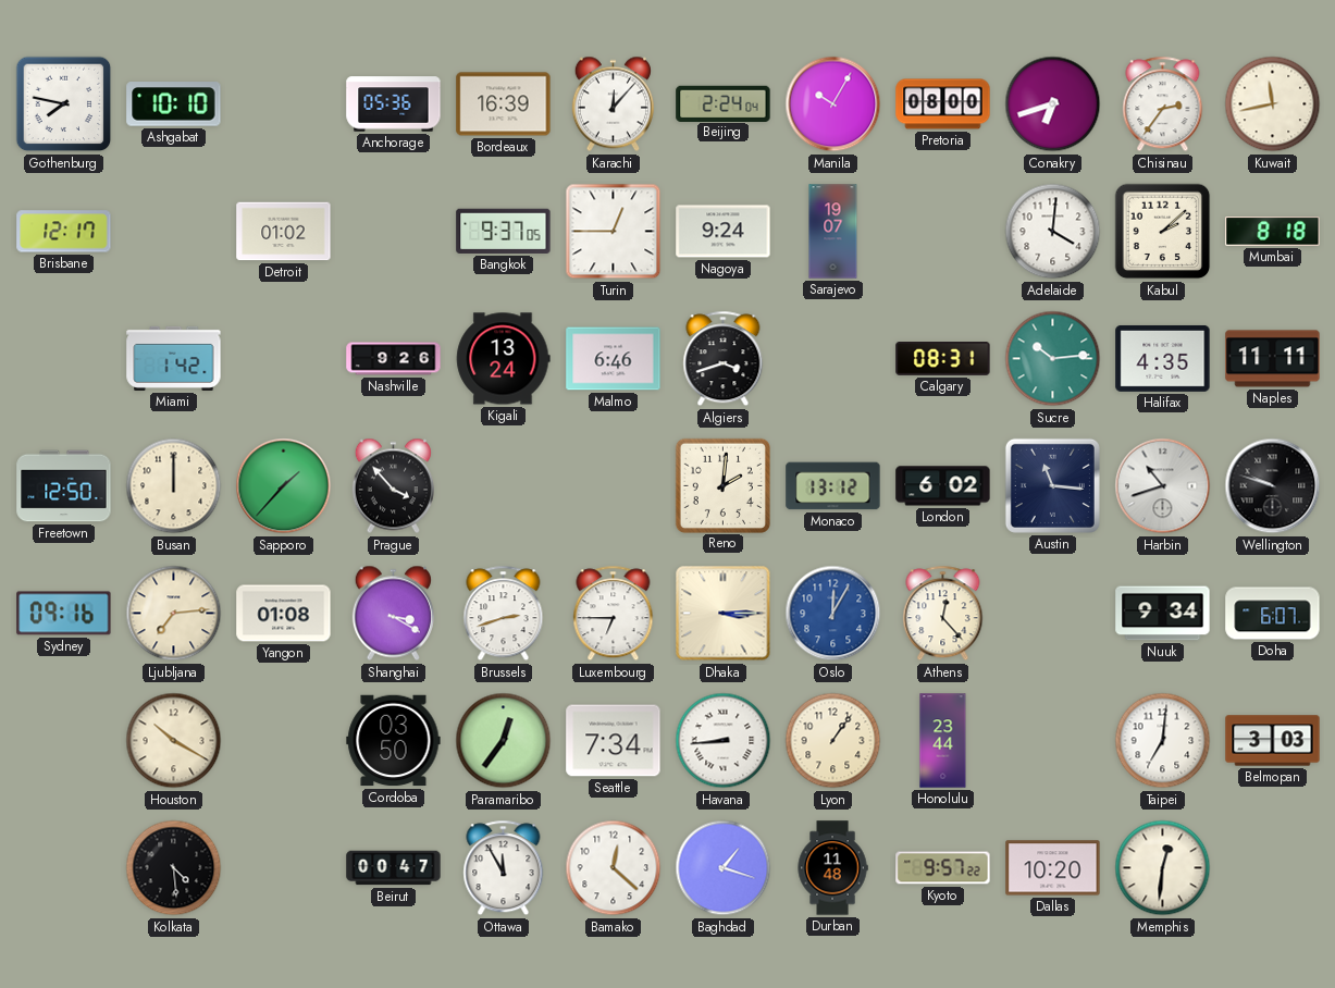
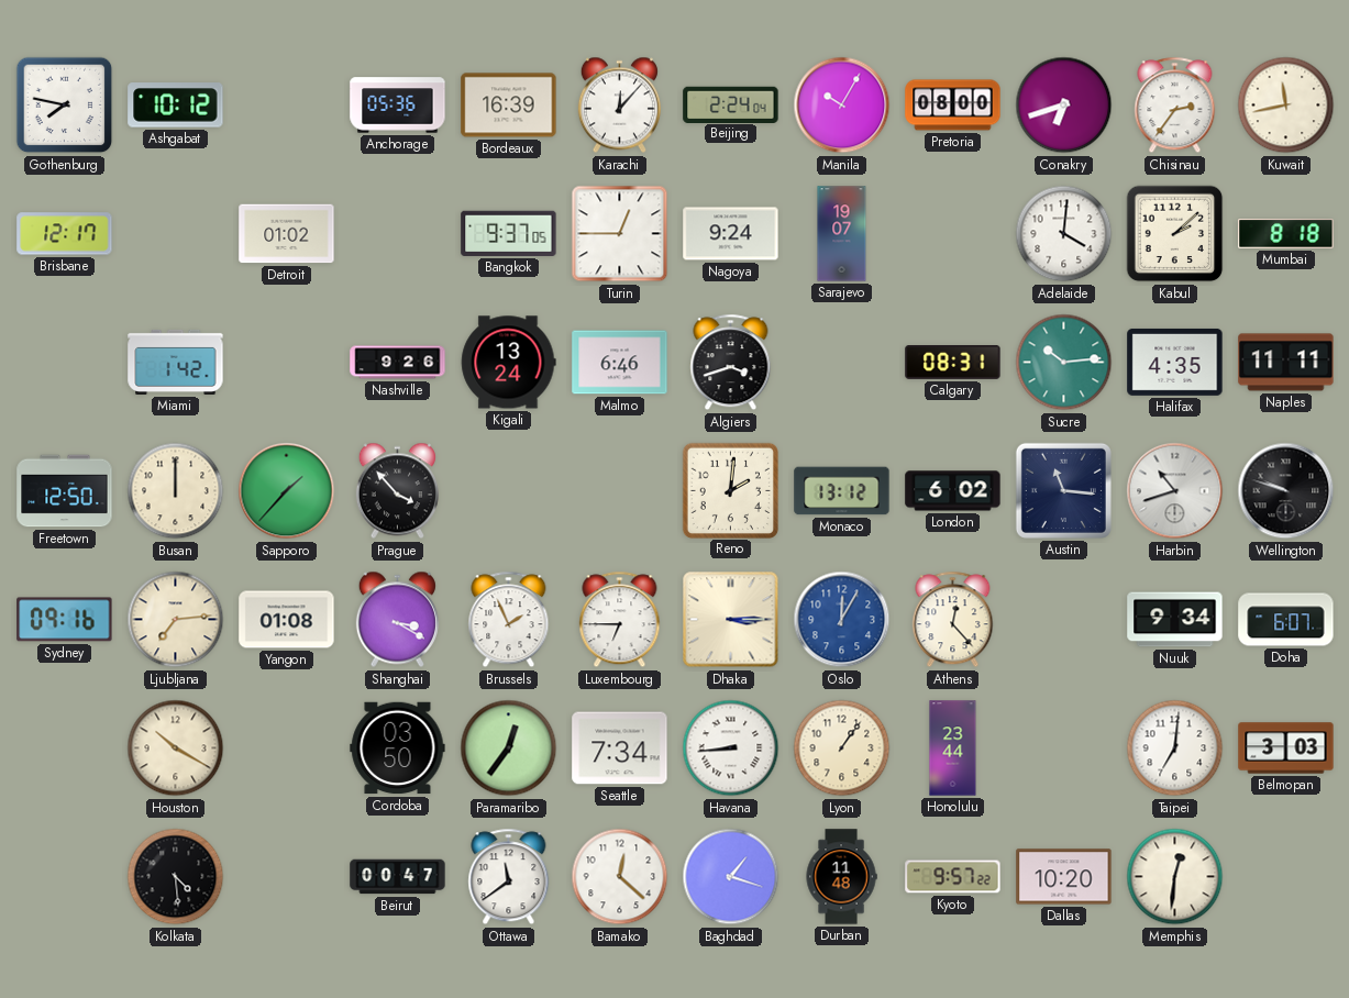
Ashgabat: 10:10 -> 10:12
Brussels: 2:42 -> 1:56
Ottawa: 11:55 -> 11:39
